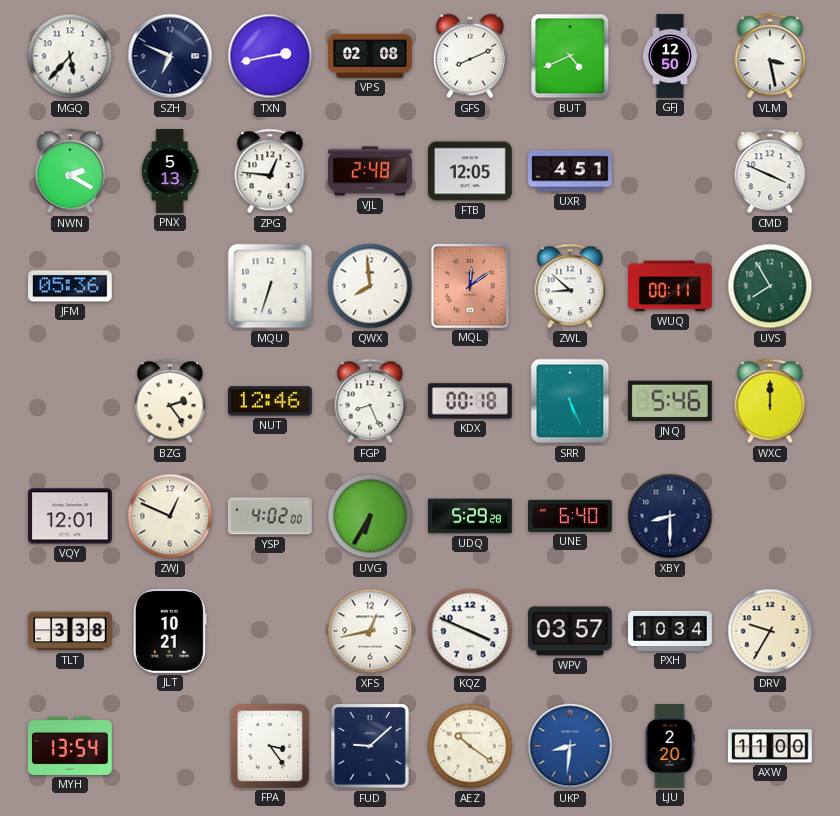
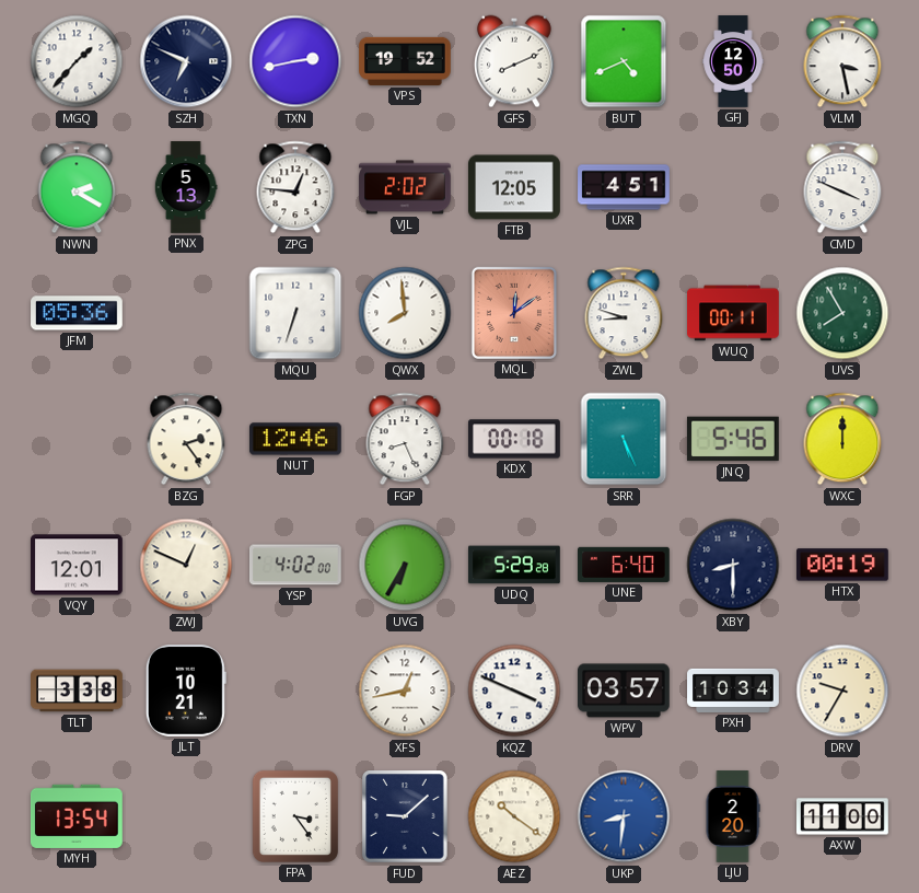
MGQ: 5:37 -> 1:37
VPS: 02:08 -> 19:52
VJL: 2:48 -> 2:02
ZWL: 8:52 -> 8:48
HTX: none -> 00:19
